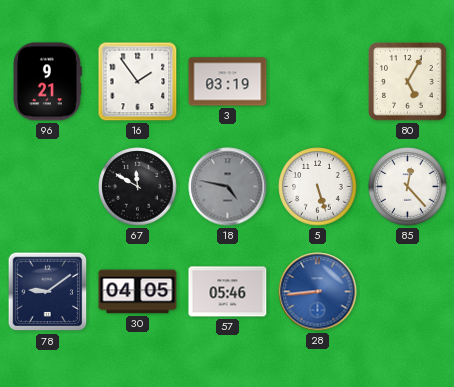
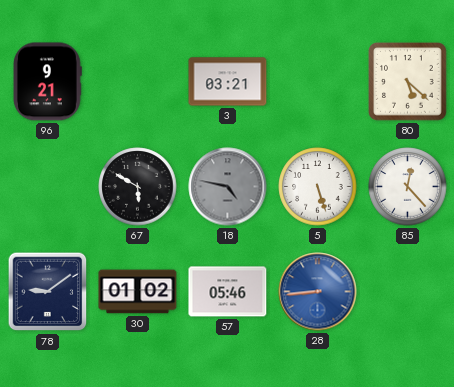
16: 1:54 -> none
3: 03:19 -> 03:21
80: 5:05 -> 5:22
67: 11:50 -> 5:50
30: 04:05 -> 01:02
